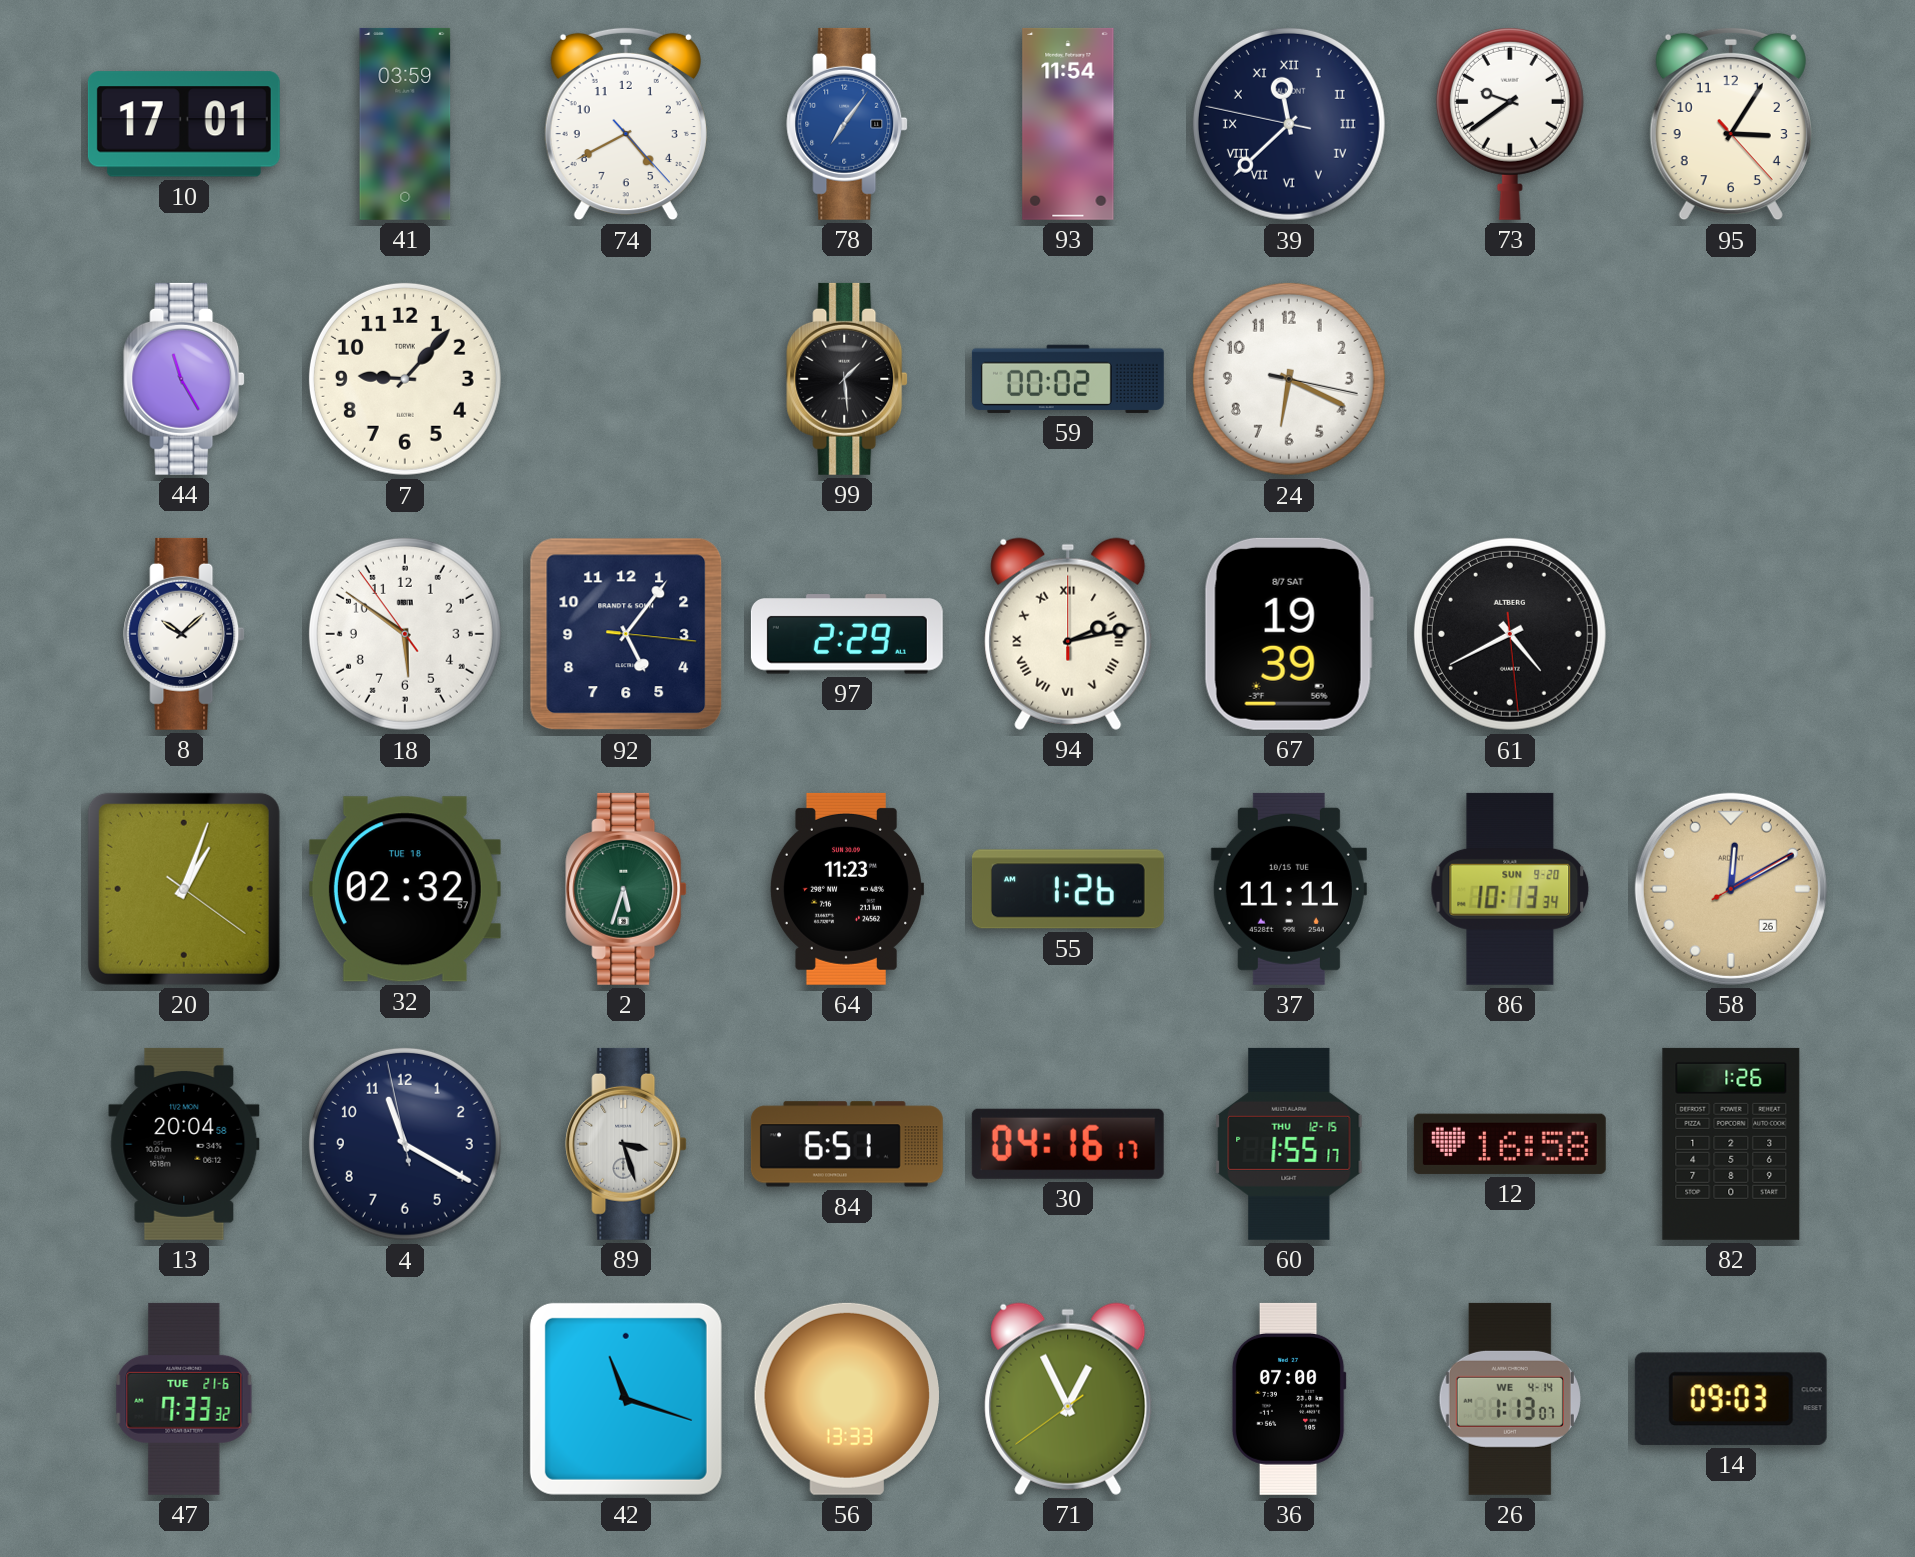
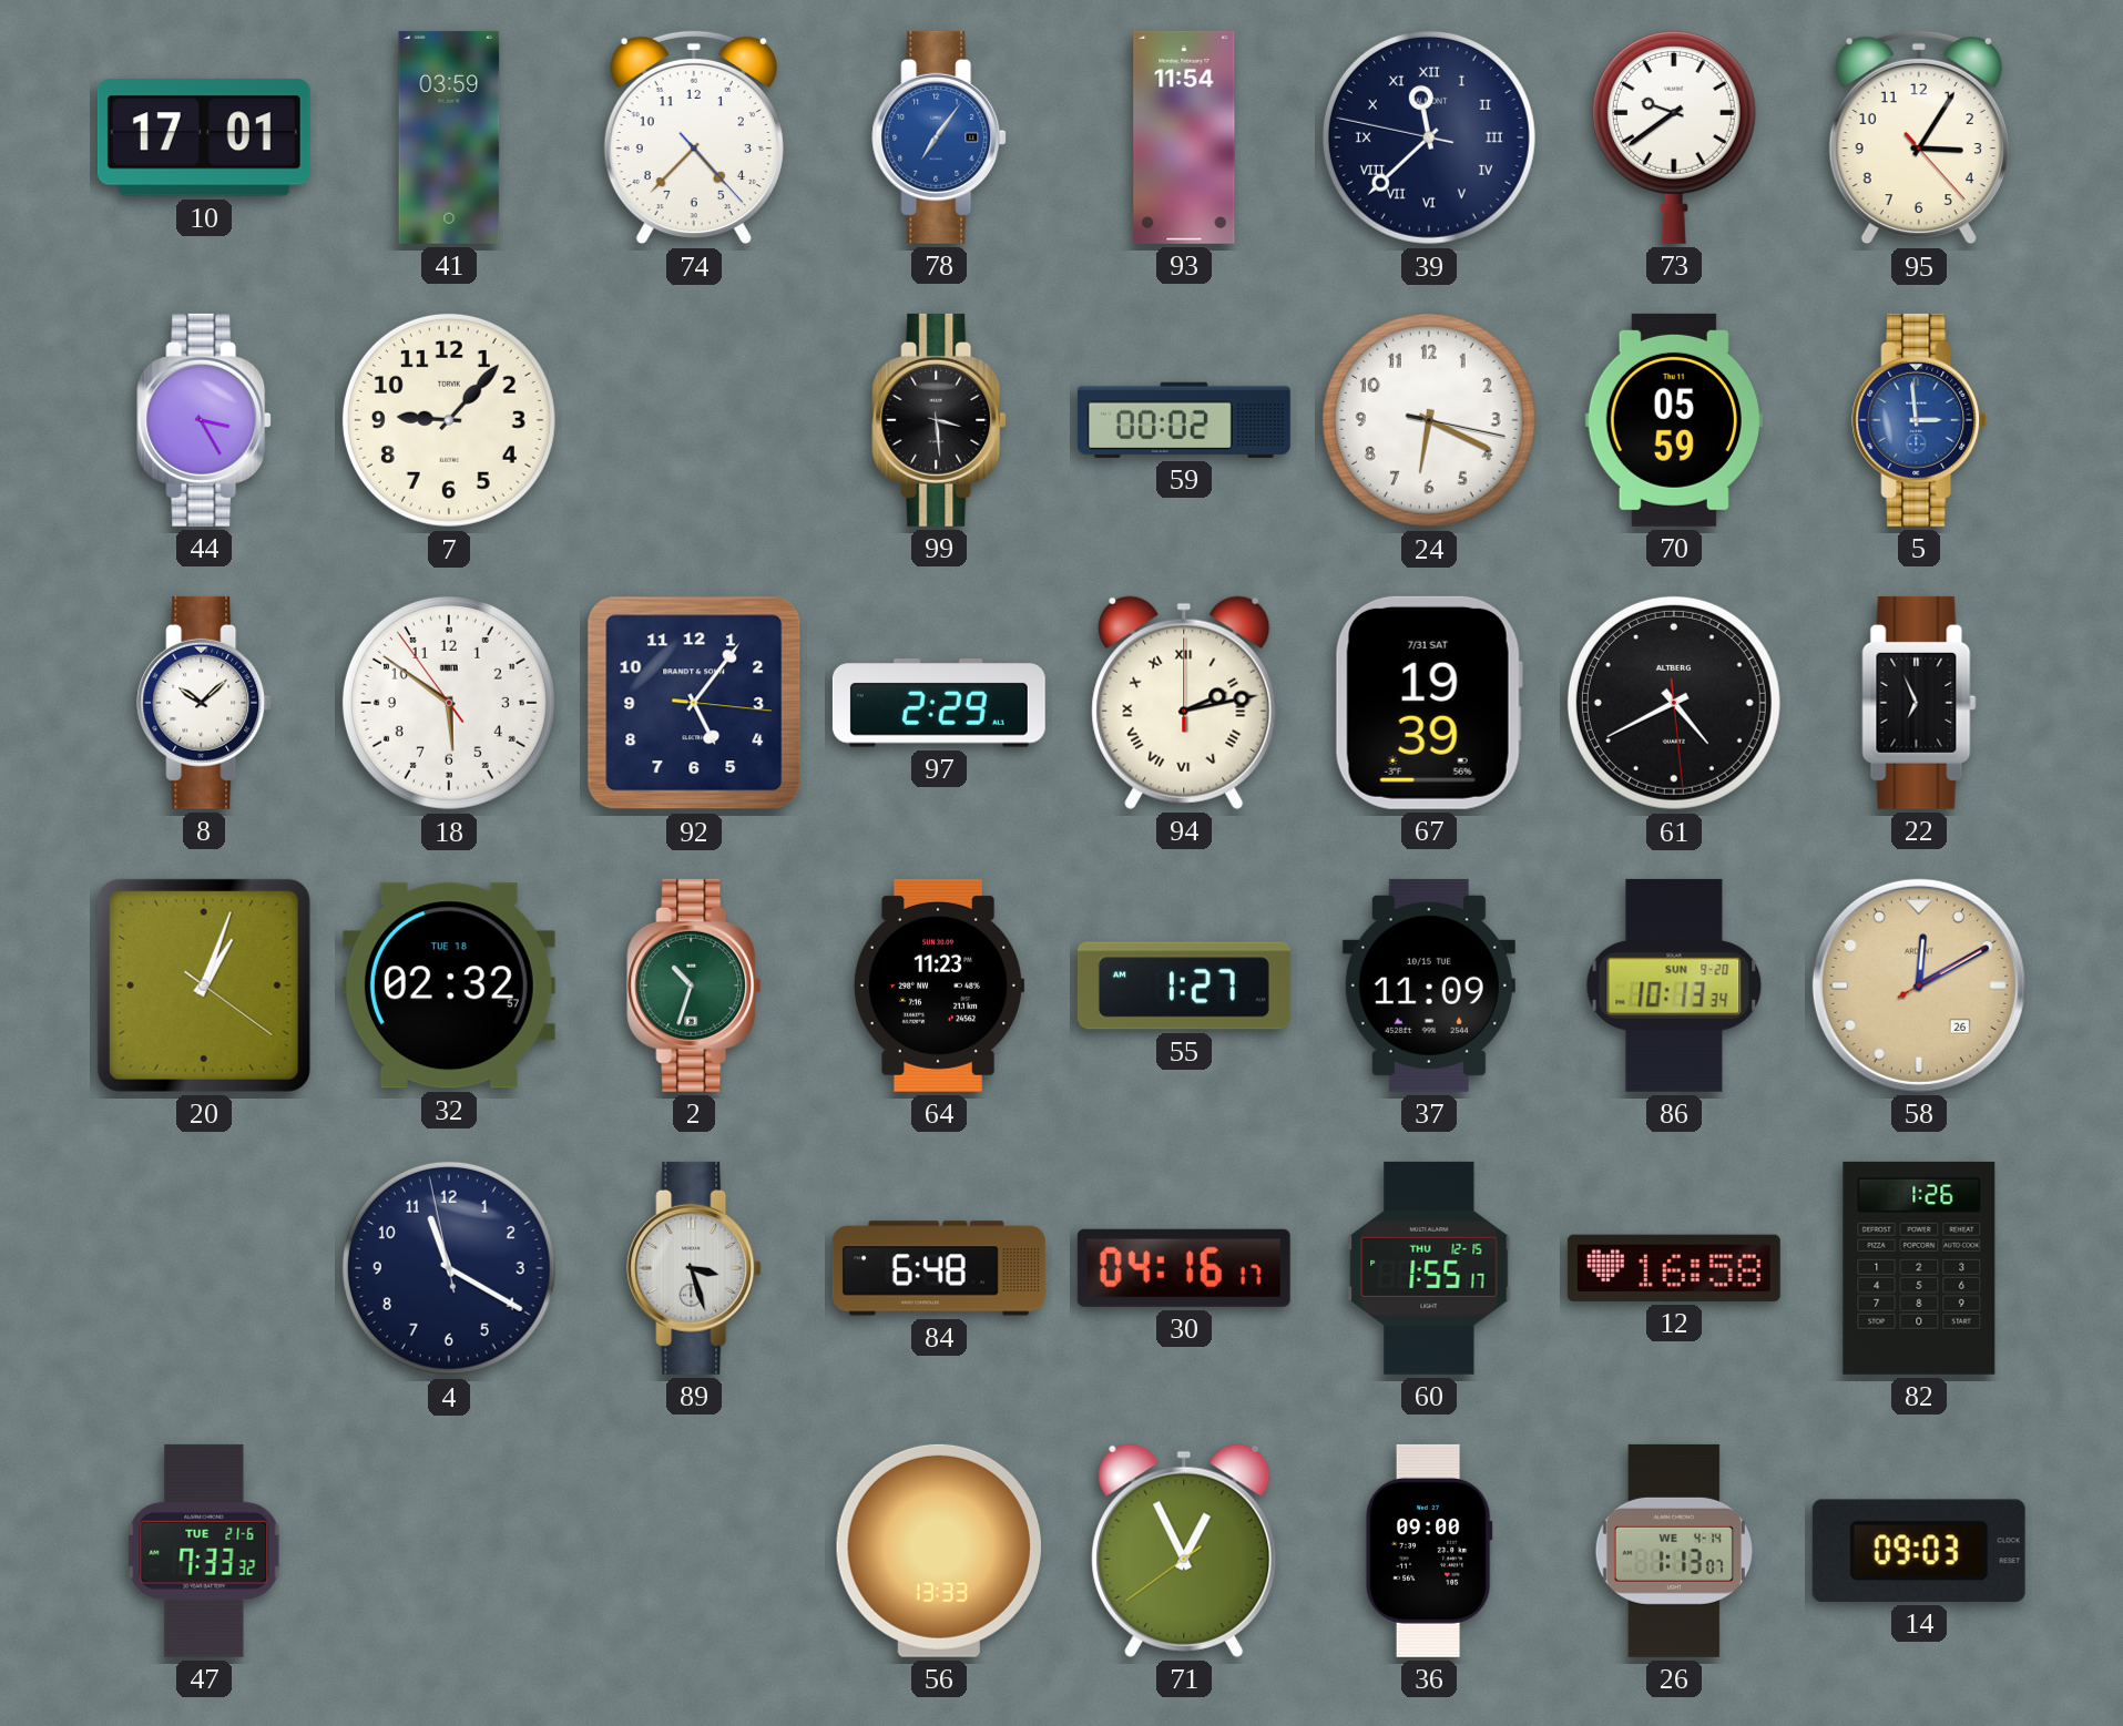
74: 4:40 -> 4:37
44: 11:25 -> 3:25
99: 1:29 -> 3:29
70: none -> 05:59
5: none -> 2:59
67 date: 8/7 SAT -> 7/31 SAT
22: none -> 6:56
2: 5:33 -> 10:33
55: 1:26 -> 1:27
37: 11:11 -> 11:09
13: 20:04 -> none
84: 6:51 -> 6:48
42: 11:18 -> none
36: 07:00 -> 09:00
